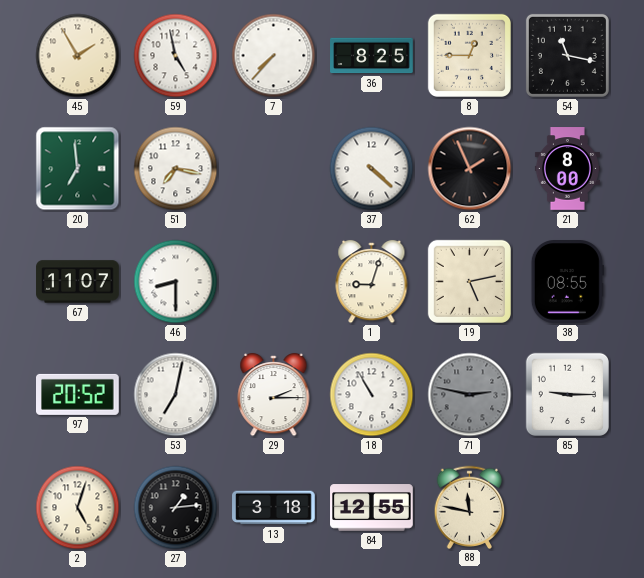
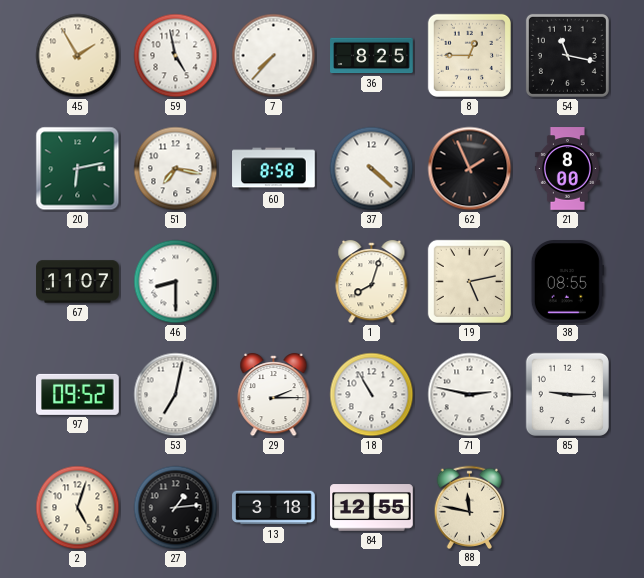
20: 6:59 -> 6:13
60: none -> 8:58
1: 9:03 -> 8:03
97: 20:52 -> 09:52
71 dial: grey -> white
